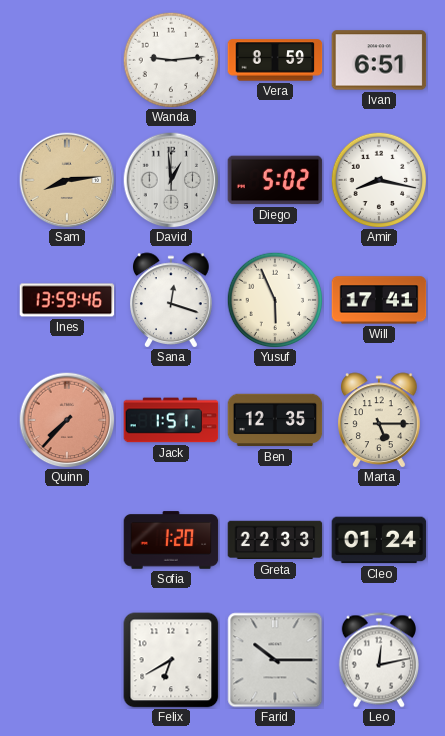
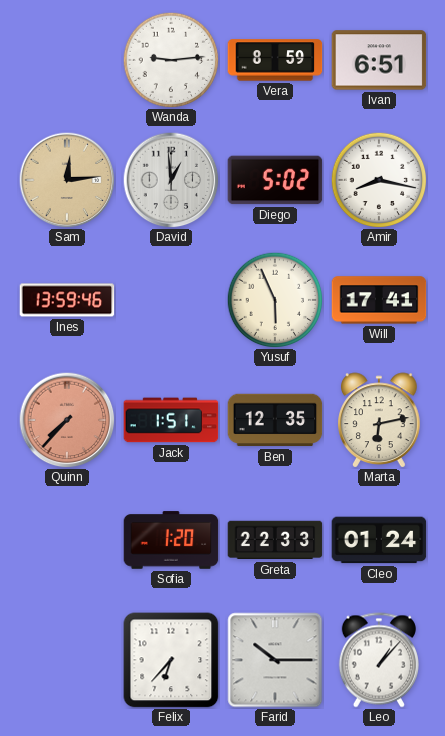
Sam: 8:14 -> 12:14
Sana: 12:18 -> none
Marta: 5:15 -> 6:13
Felix: 6:40 -> 6:37
Leo: 12:13 -> 1:07
